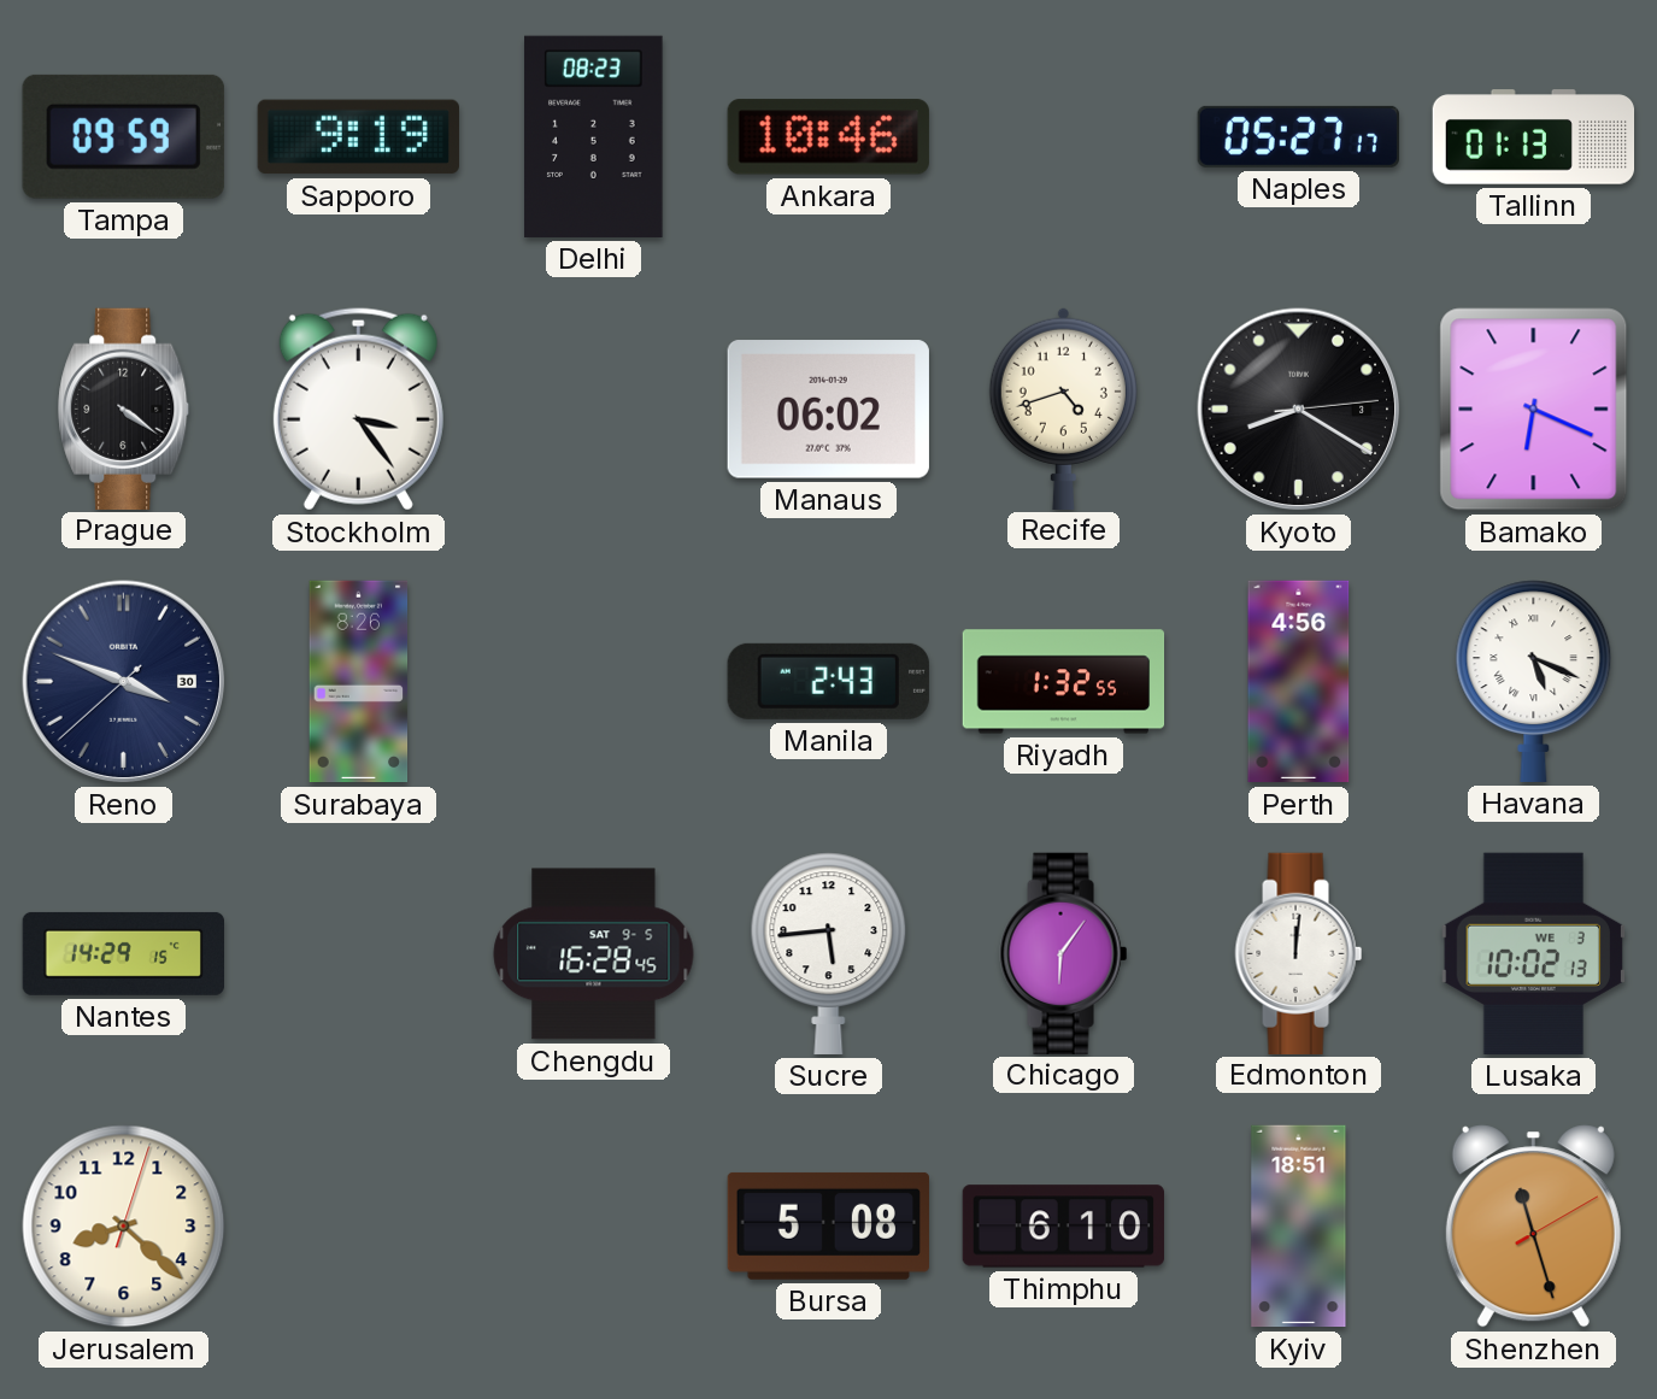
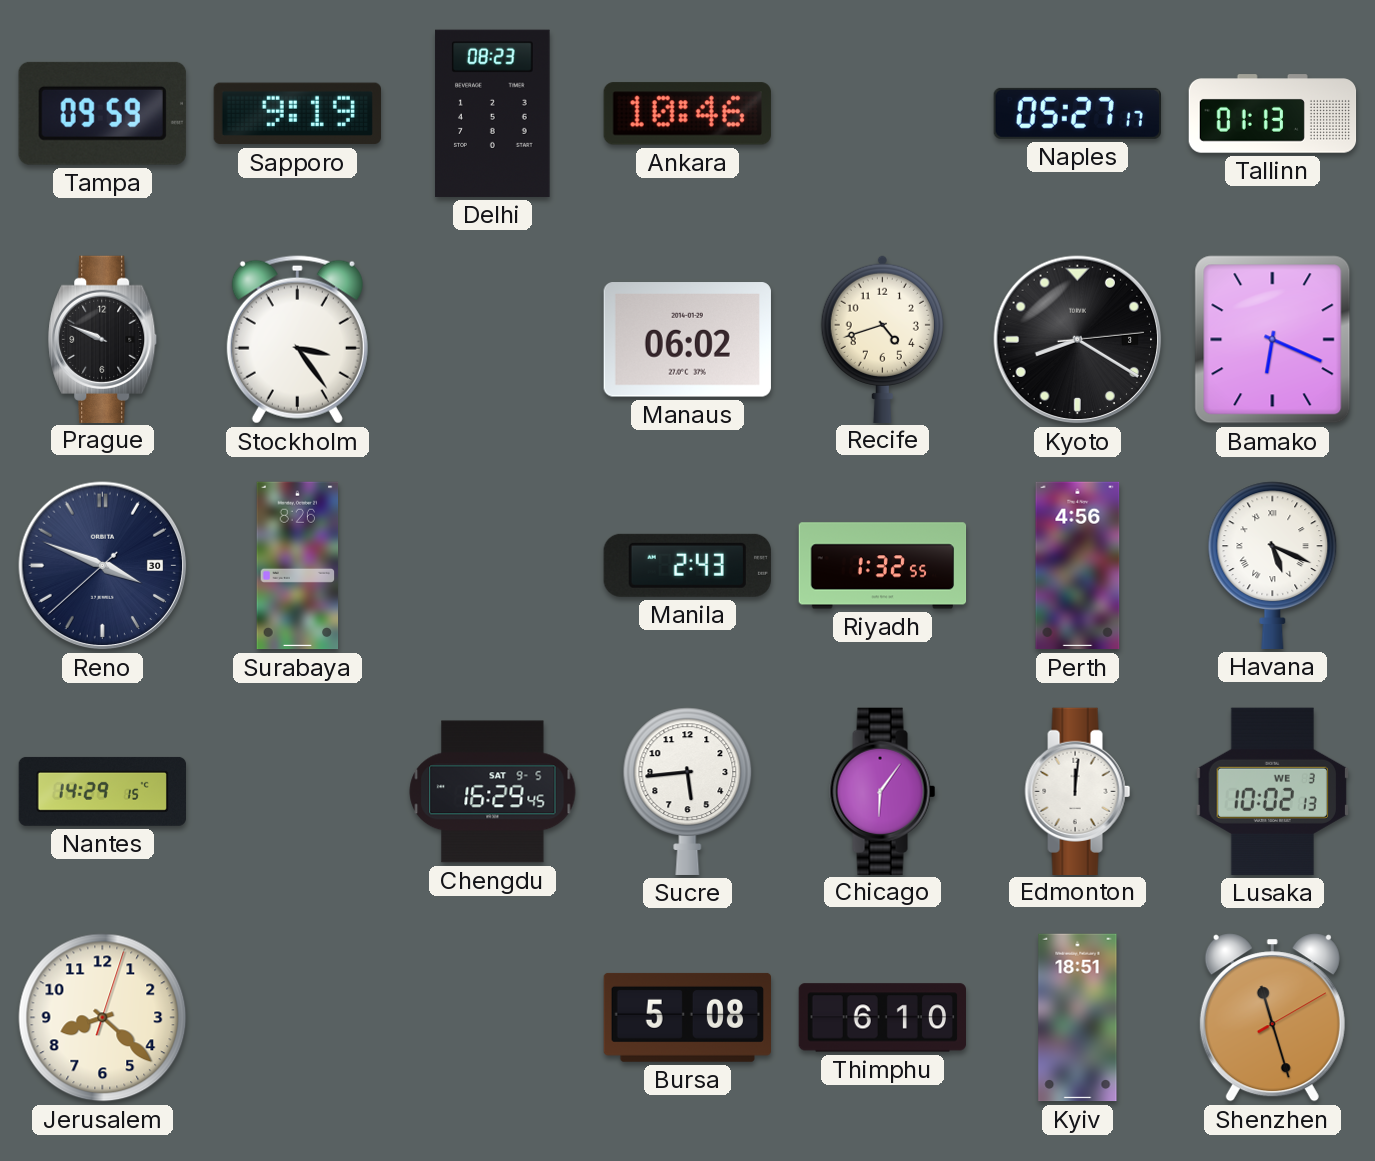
Prague: 4:21 -> 9:49
Chengdu: 16:28 -> 16:29
